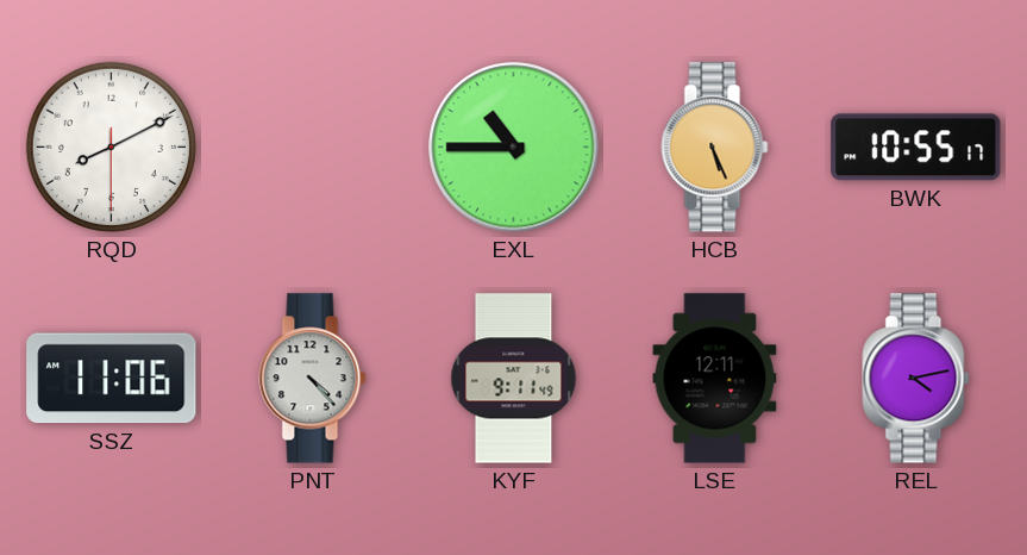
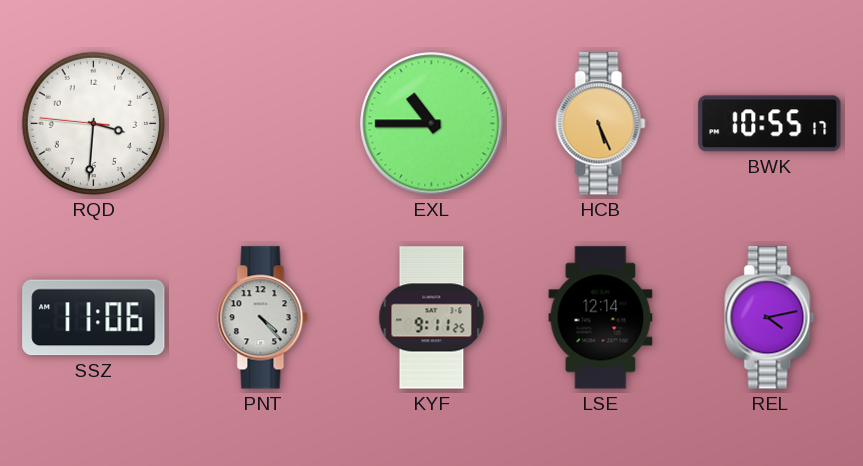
RQD: 8:10 -> 3:30
KYF: 9:11:49 -> 9:11:25
LSE: 12:11 -> 12:14
